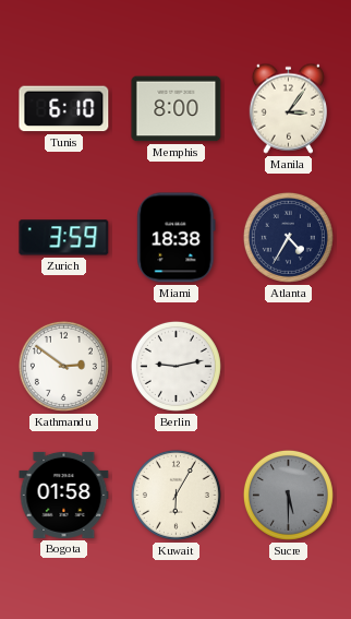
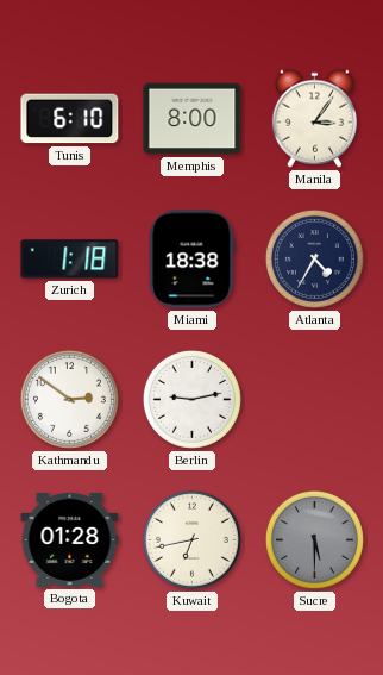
Zurich: 3:59 -> 1:18
Bogota: 01:58 -> 01:28
Kuwait: 6:05 -> 6:43
